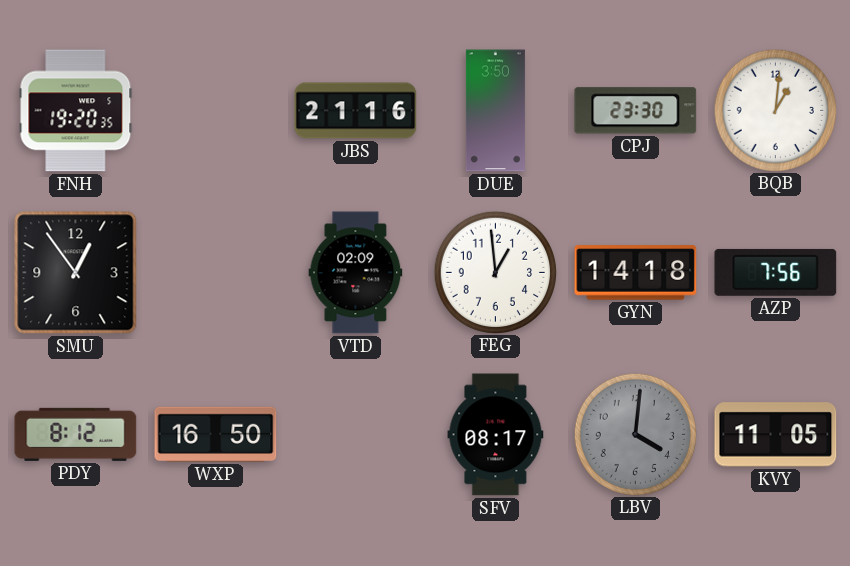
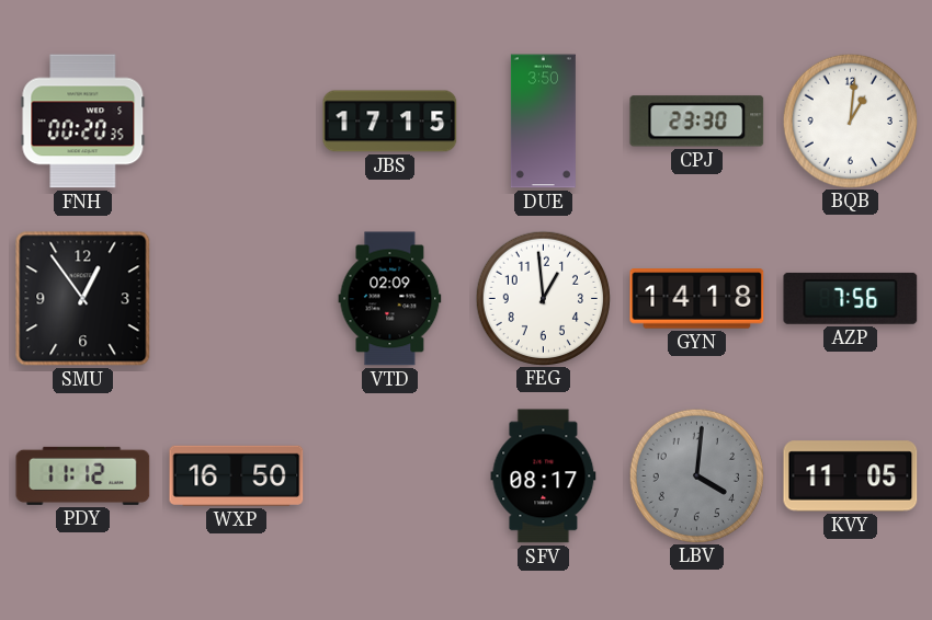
FNH: 19:20 -> 00:20
JBS: 21:16 -> 17:15
PDY: 8:12 -> 11:12
